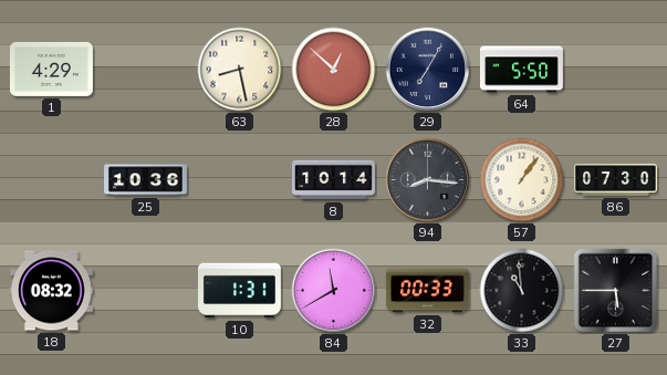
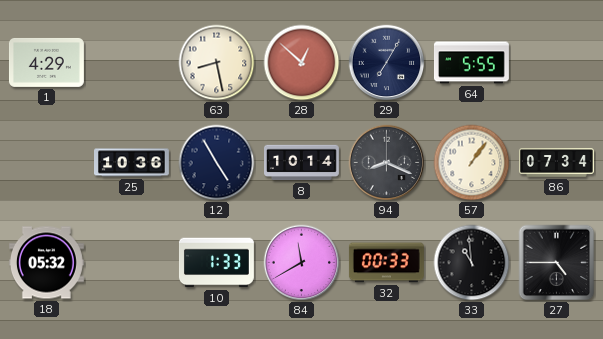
64: 5:50 -> 5:55
12: none -> 4:55
94: 8:16 -> 8:19
86: 07:30 -> 07:34
18: 08:32 -> 05:32
10: 1:31 -> 1:33
27: 5:45 -> 4:45
